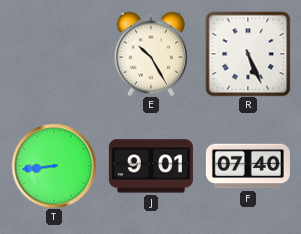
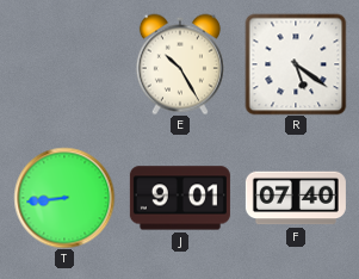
R: 5:26 -> 5:21
